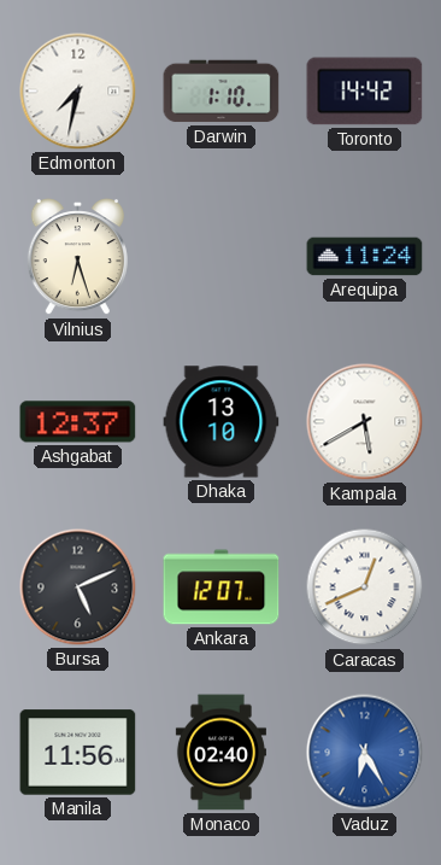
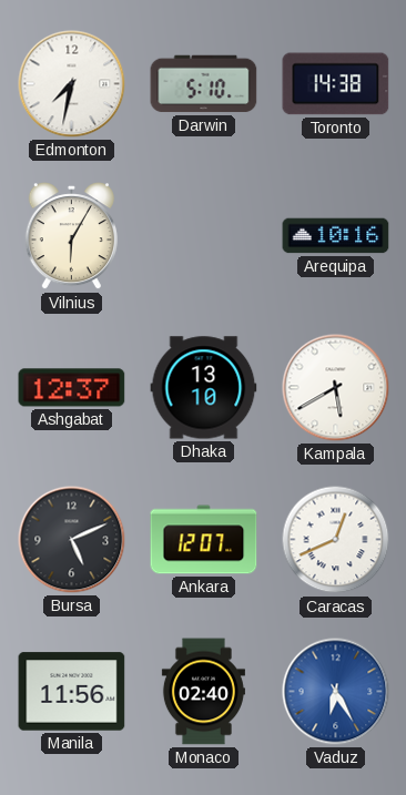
Darwin: 1:10 -> 5:10
Toronto: 14:42 -> 14:38
Vilnius: 6:27 -> 6:05
Arequipa: 11:24 -> 10:16
